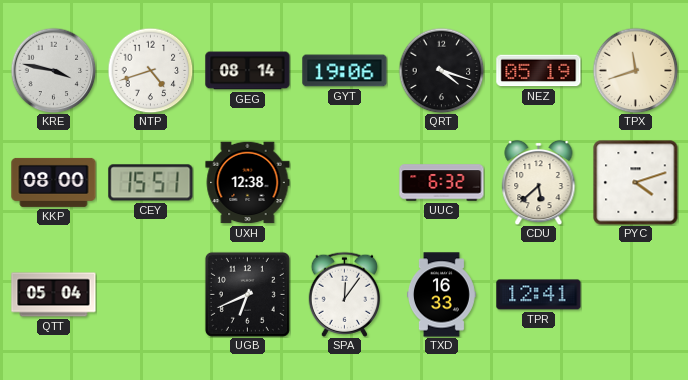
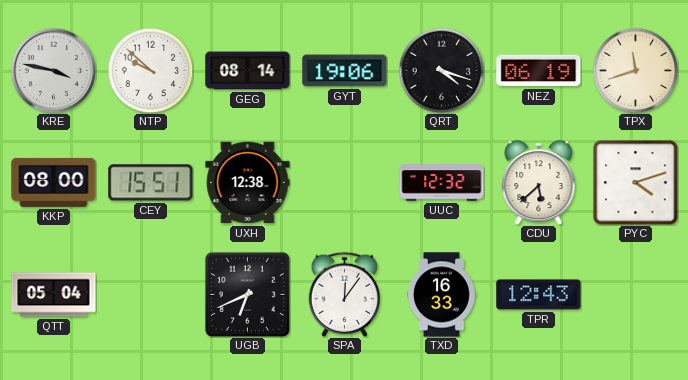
NTP: 4:42 -> 9:52
NEZ: 05:19 -> 06:19
UUC: 6:32 -> 12:32
TPR: 12:41 -> 12:43
